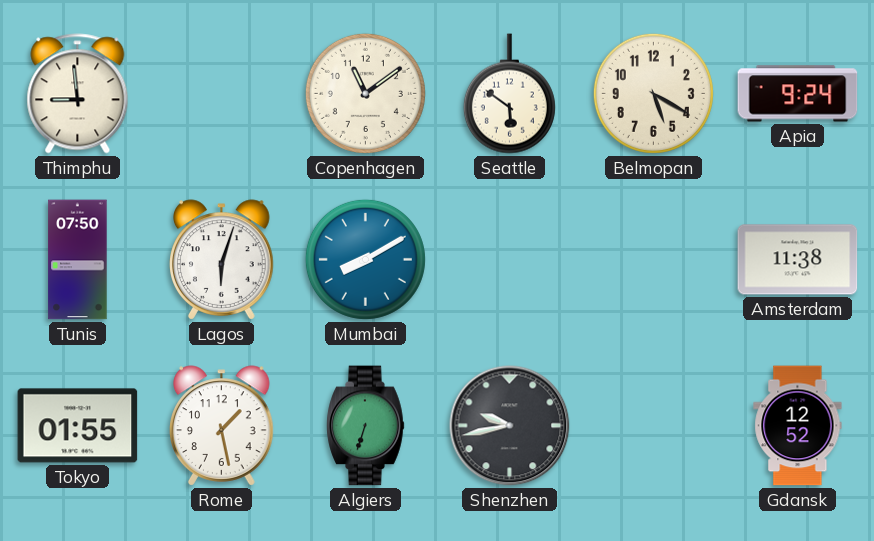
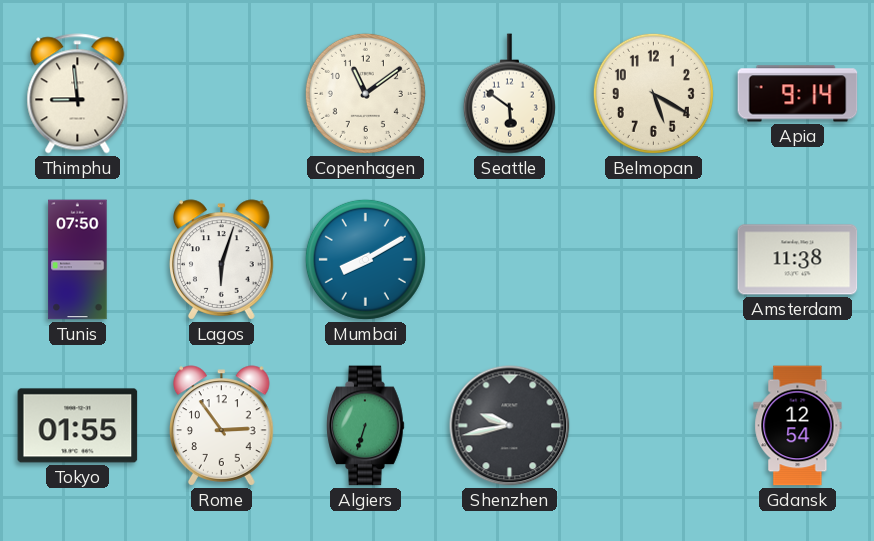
Apia: 9:24 -> 9:14
Rome: 1:28 -> 2:54
Gdansk: 12:52 -> 12:54
